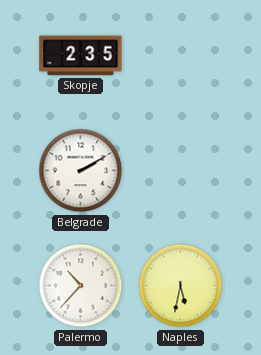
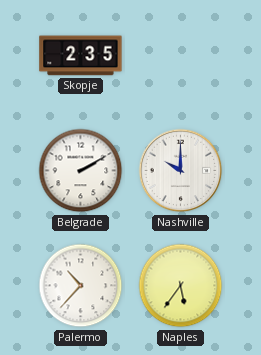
Nashville: none -> 10:00
Naples: 5:32 -> 5:36
